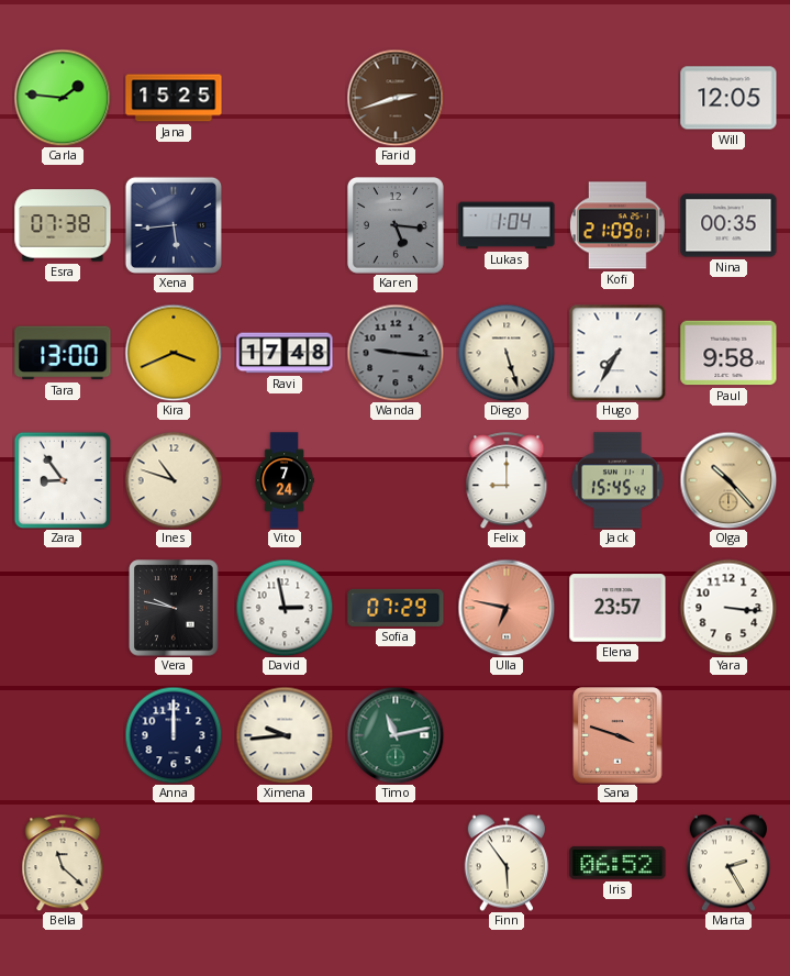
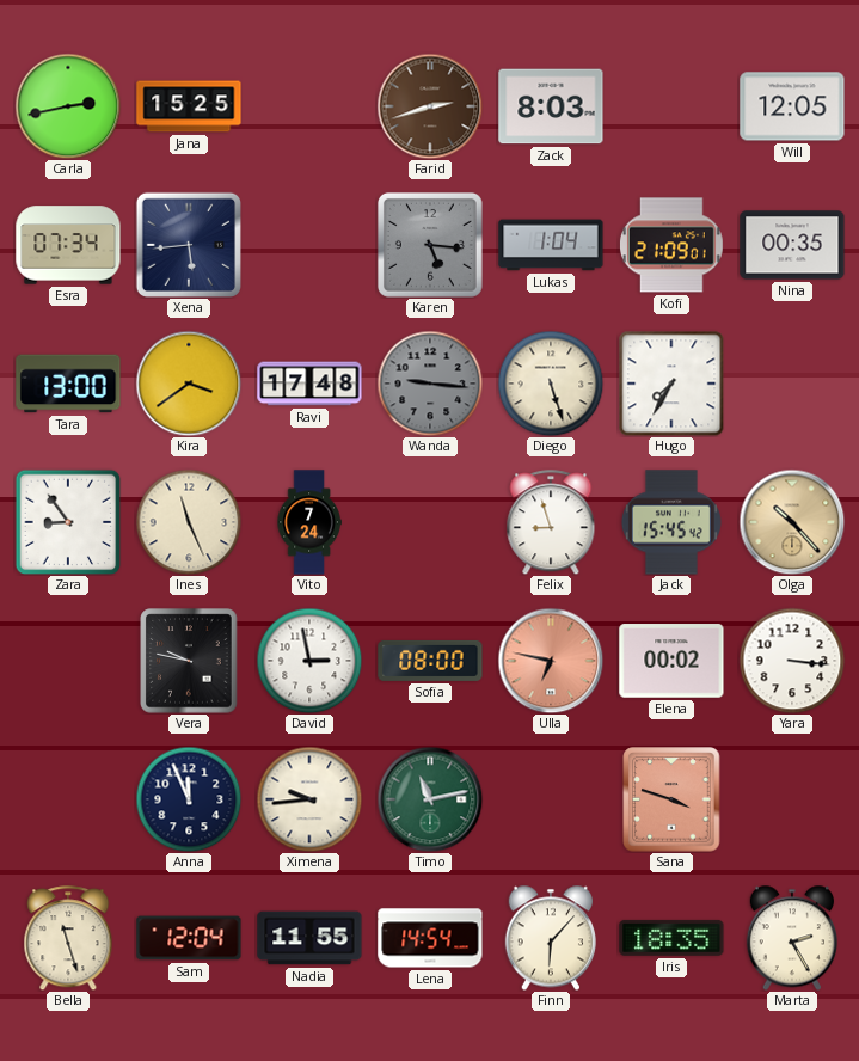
Carla: 1:46 -> 2:43
Zack: none -> 8:03
Esra: 07:38 -> 07:34
Kira: 3:41 -> 3:39
Paul: 9:58 -> none
Ines: 10:48 -> 11:26
Felix: 9:00 -> 8:57
Sofia: 07:29 -> 08:00
Elena: 23:57 -> 00:02
Anna: 12:00 -> 11:56
Bella: 11:22 -> 11:27
Sam: none -> 12:04
Nadia: none -> 11:55
Lena: none -> 14:54
Finn: 5:54 -> 6:07
Iris: 06:52 -> 18:35
